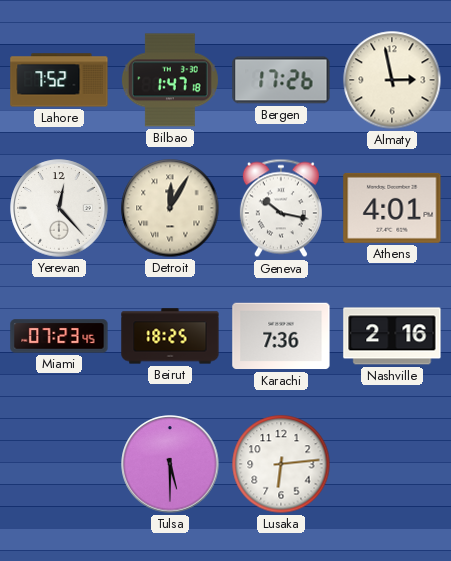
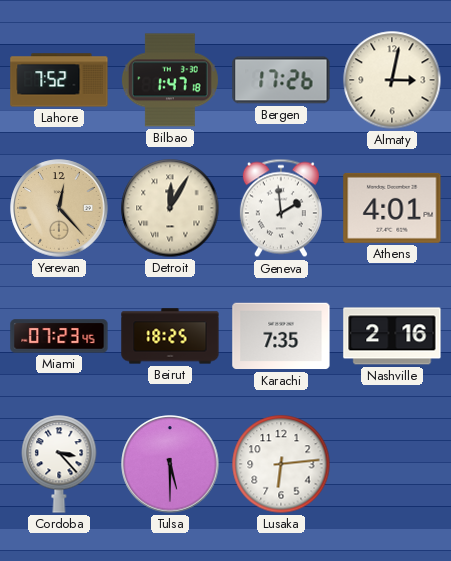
Almaty: 2:58 -> 3:02
Yerevan dial: white -> champagne
Geneva: 10:17 -> 1:59
Karachi: 7:36 -> 7:35
Cordoba: none -> 3:23
